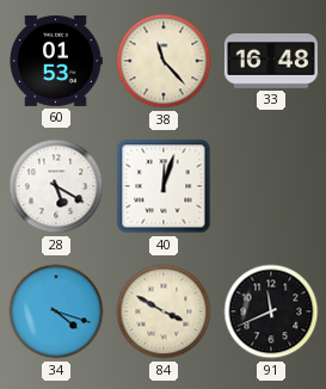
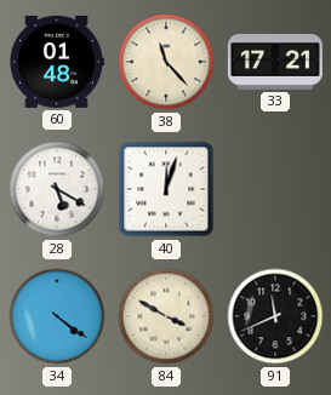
60: 01:53 -> 01:48
33: 16:48 -> 17:21
34: 4:18 -> 4:21
